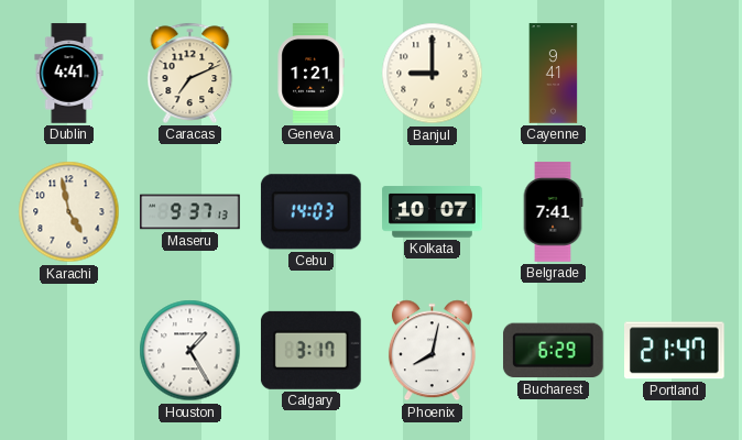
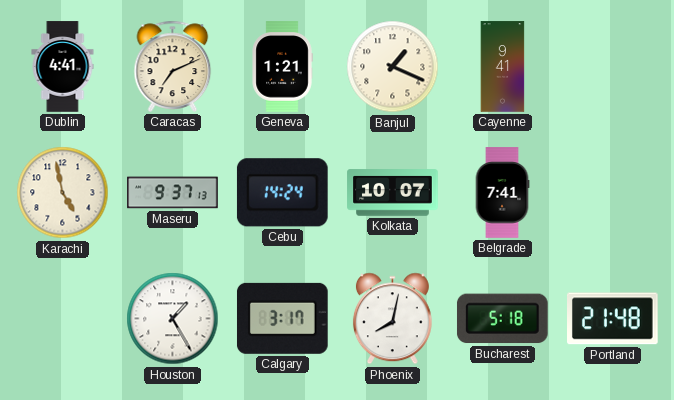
Banjul: 9:00 -> 1:19
Cebu: 14:03 -> 14:24
Bucharest: 6:29 -> 5:18
Portland: 21:47 -> 21:48
